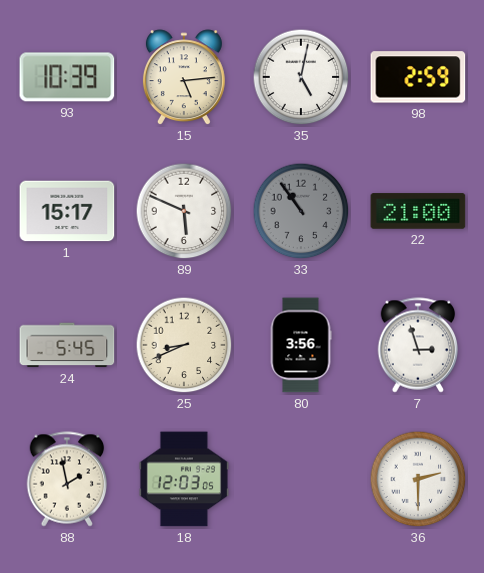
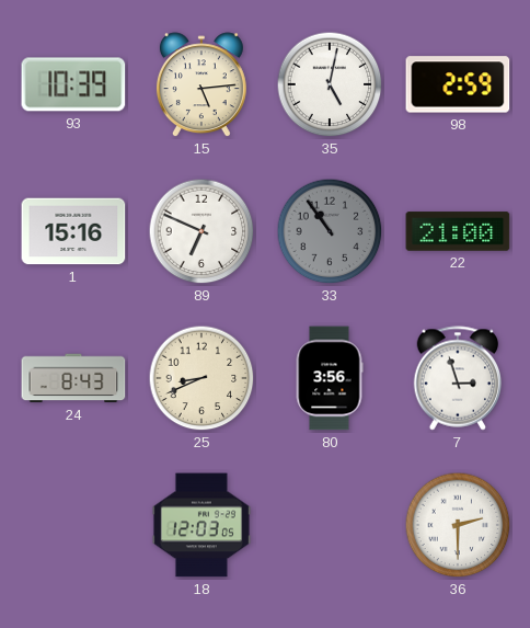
1: 15:17 -> 15:16
89: 5:49 -> 6:49
24: 5:45 -> 8:43
88: 1:58 -> none
